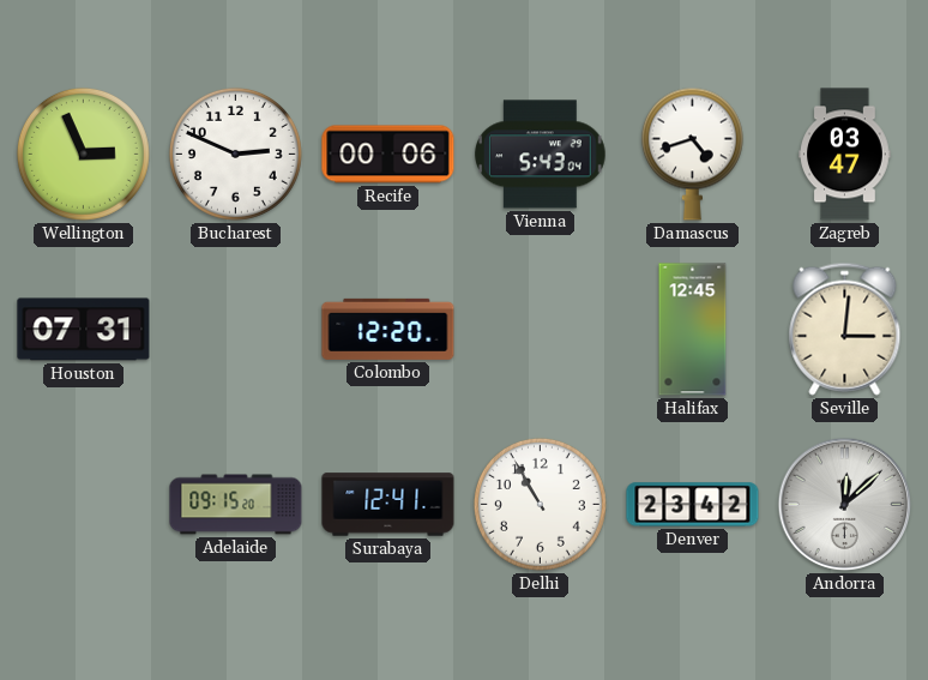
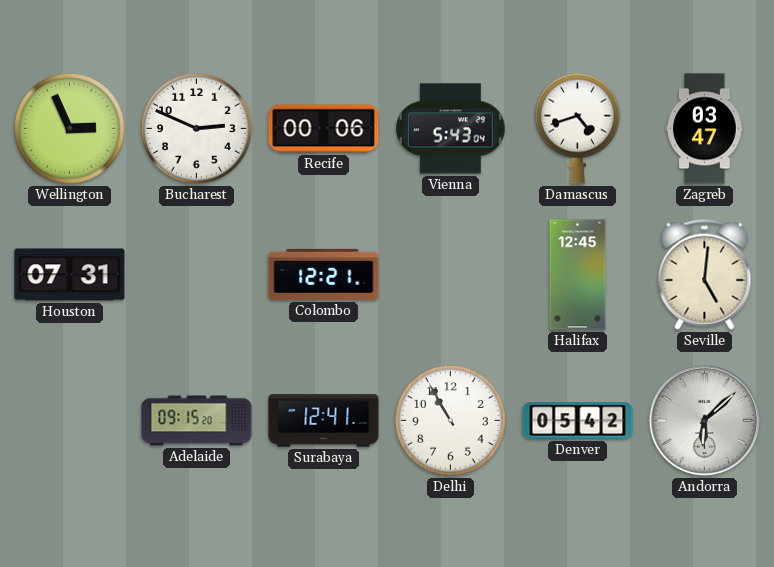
Colombo: 12:20 -> 12:21
Seville: 3:01 -> 5:01
Denver: 23:42 -> 05:42
Andorra: 12:08 -> 6:08
